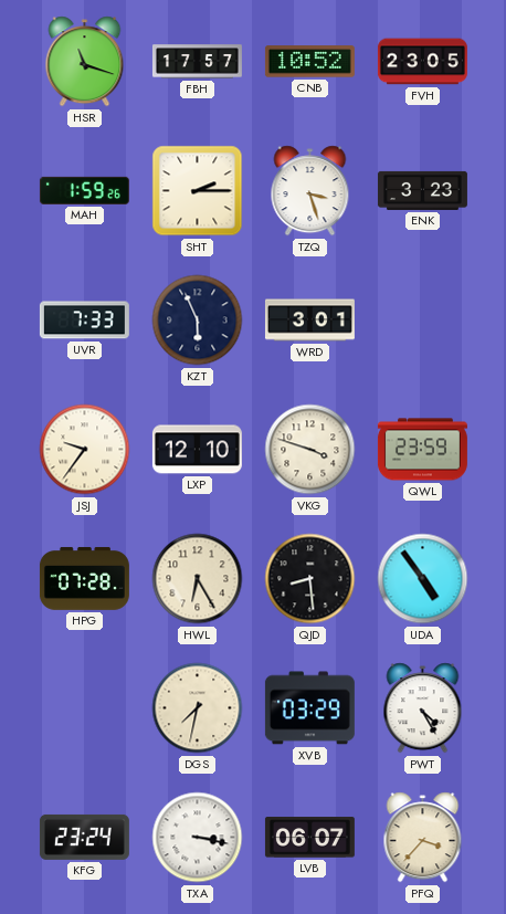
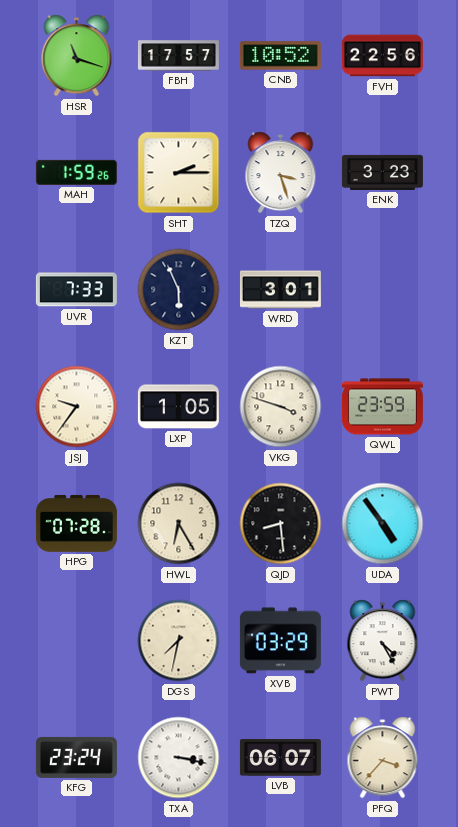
FVH: 23:05 -> 22:56
LXP: 12:10 -> 1:05
